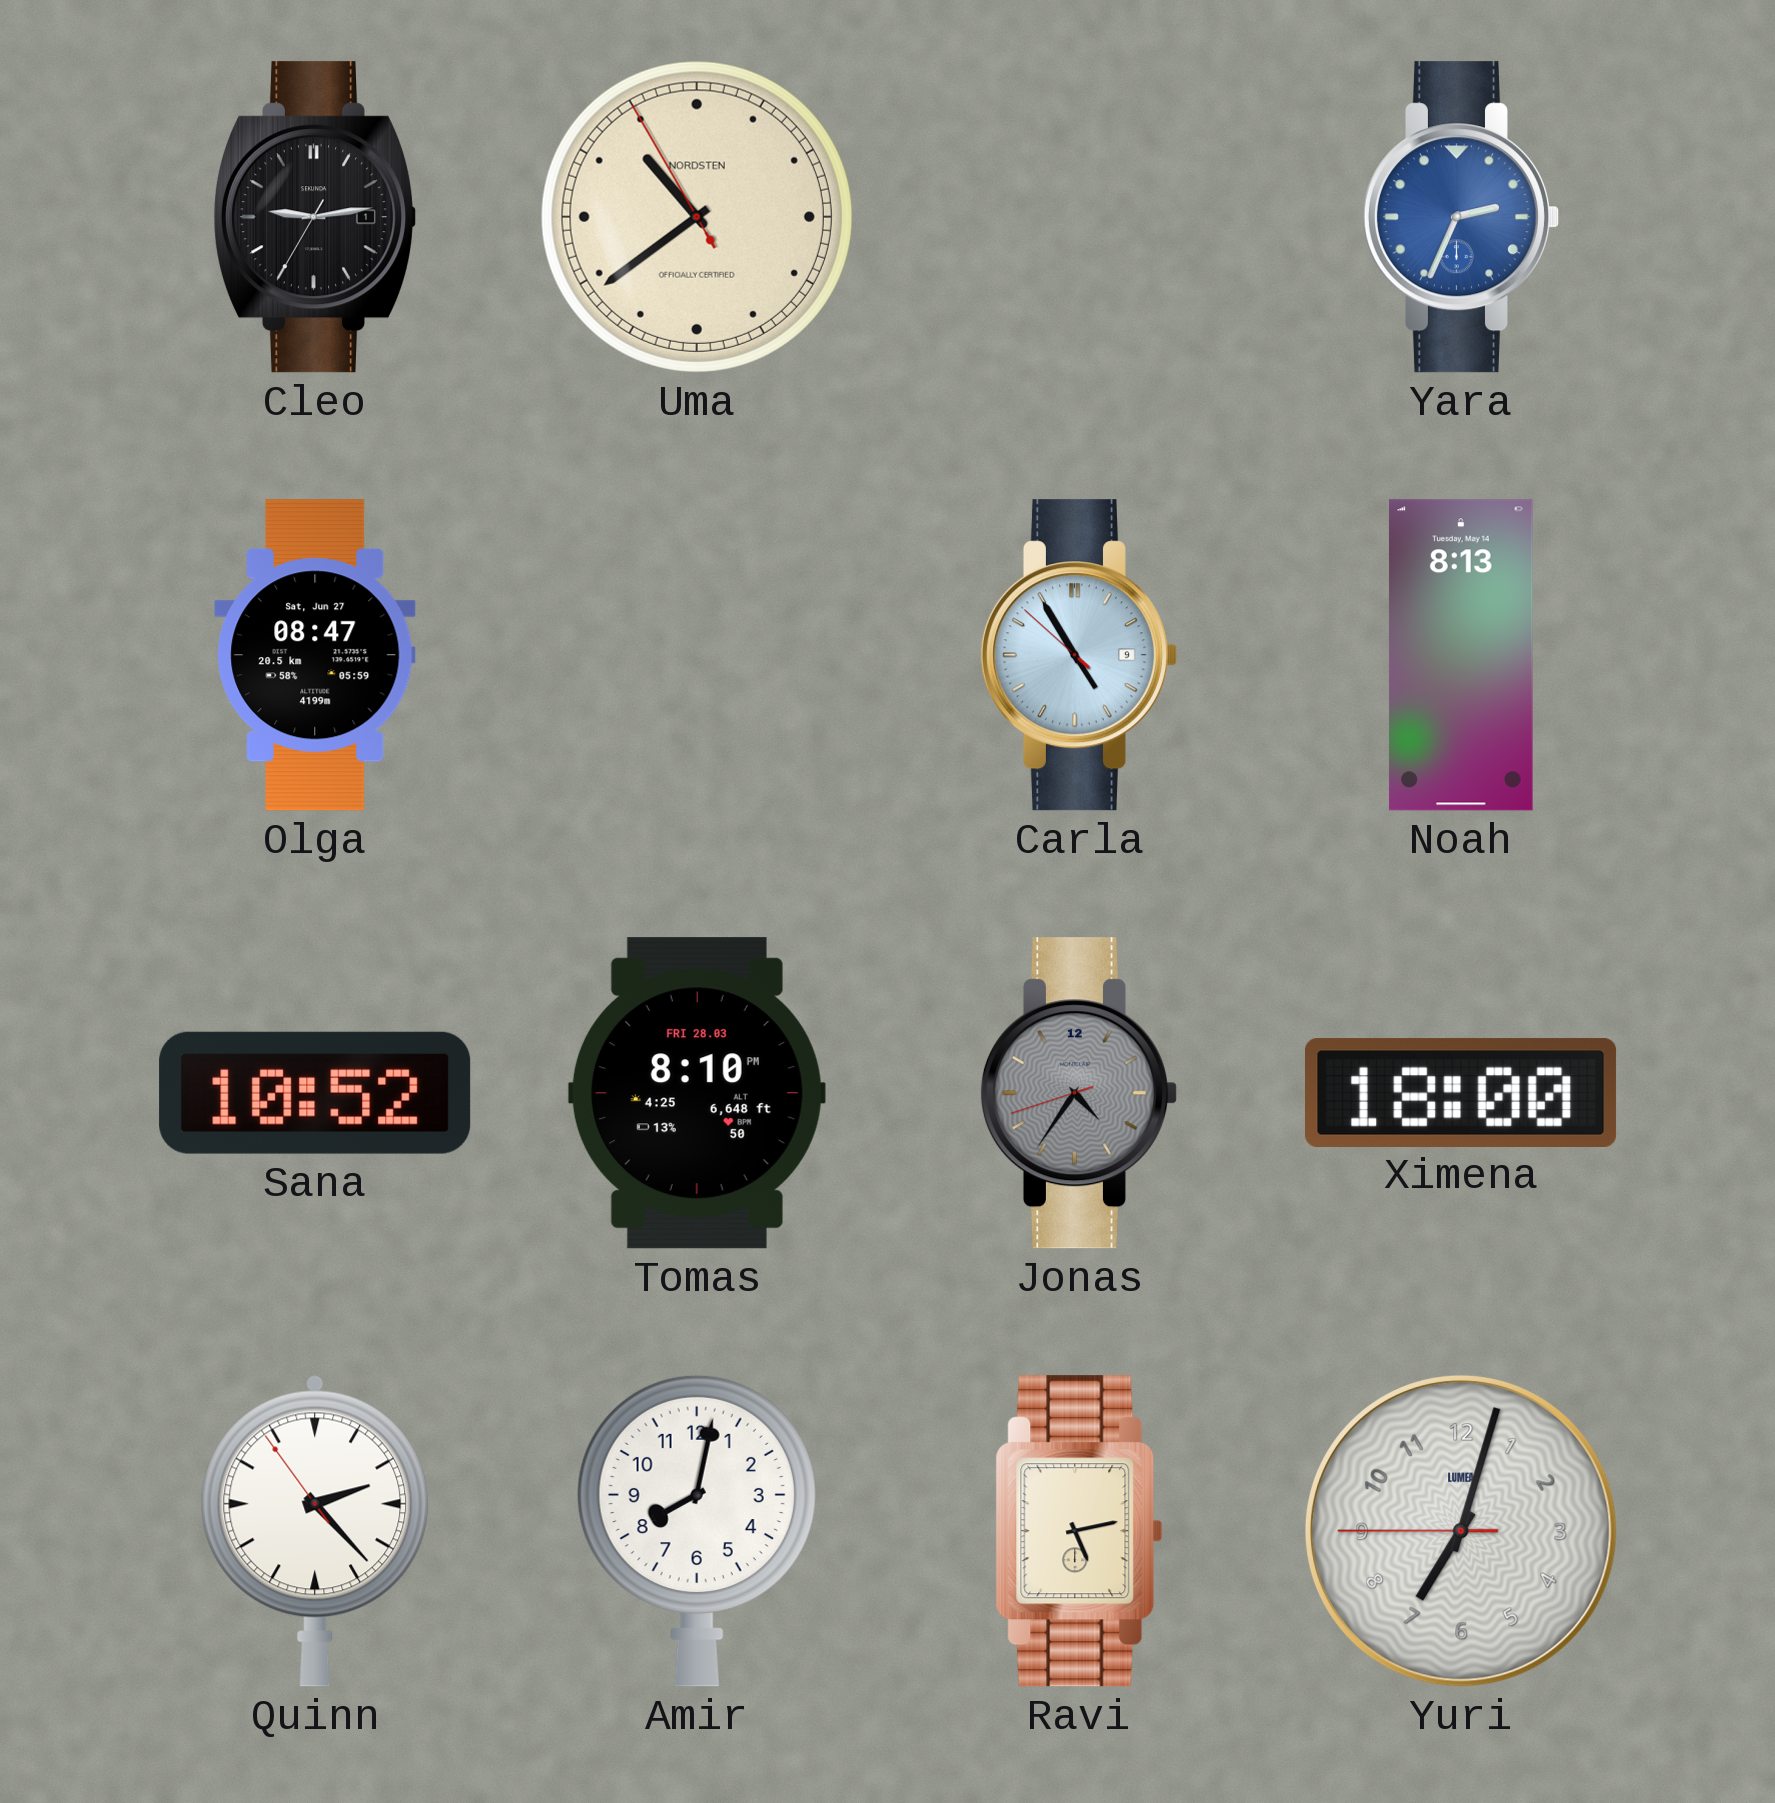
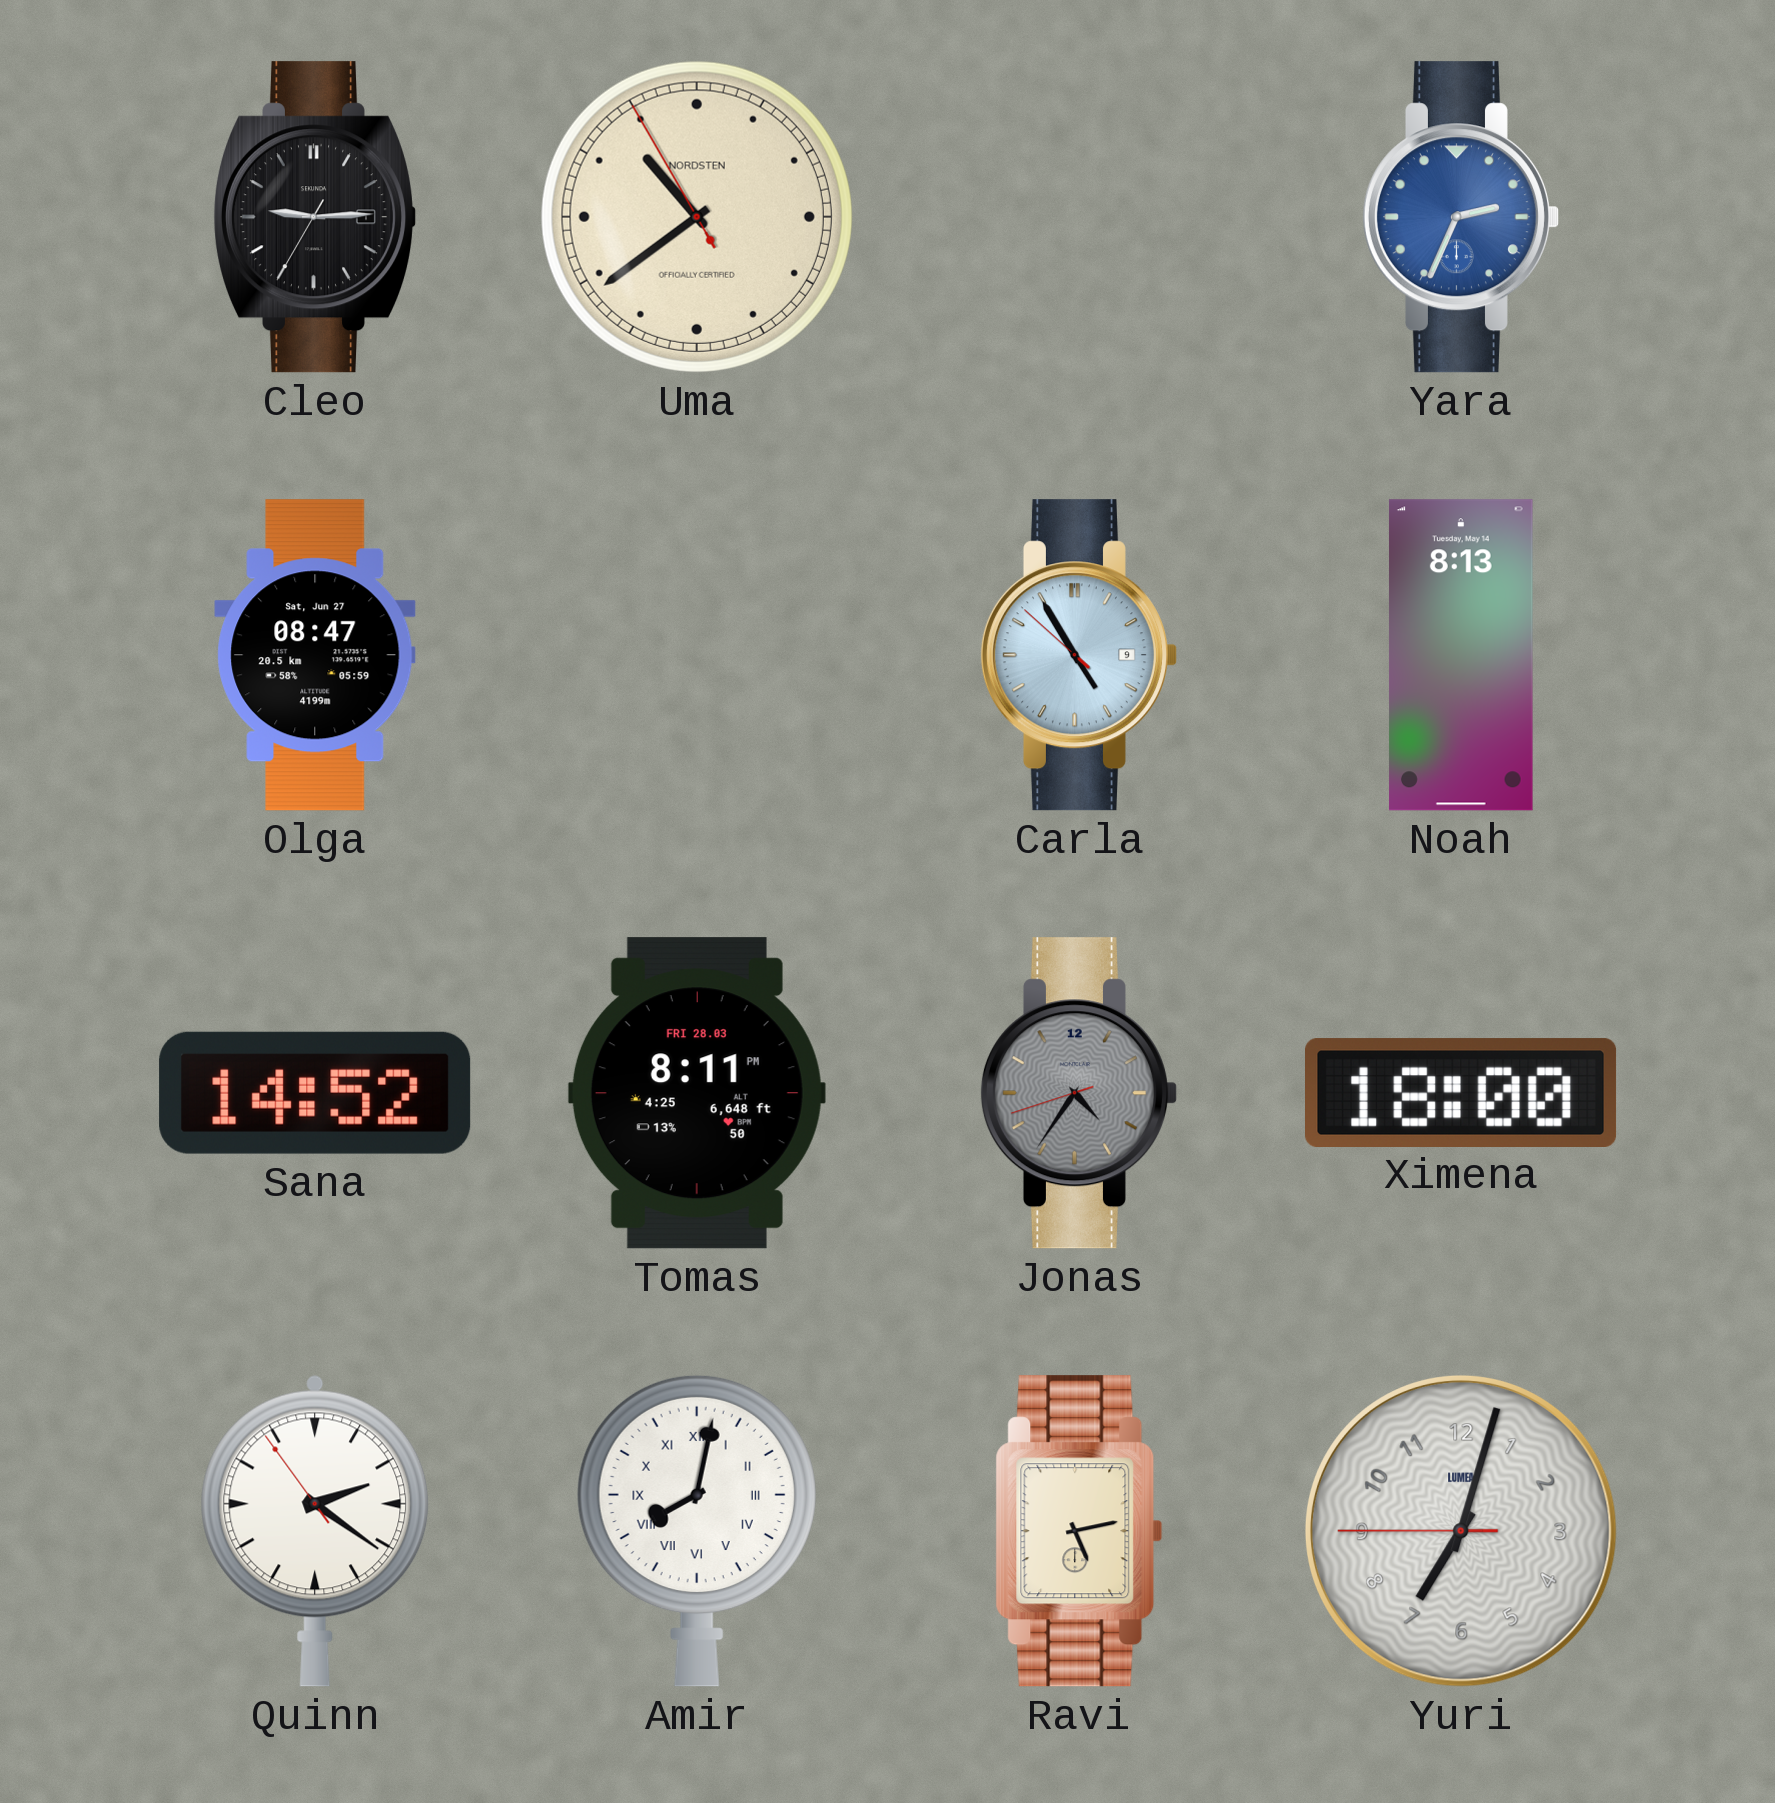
Cleo: 9:13 -> 9:14
Sana: 10:52 -> 14:52
Tomas: 8:10 -> 8:11
Quinn: 2:22 -> 2:20
Amir numerals: Arabic -> Roman
